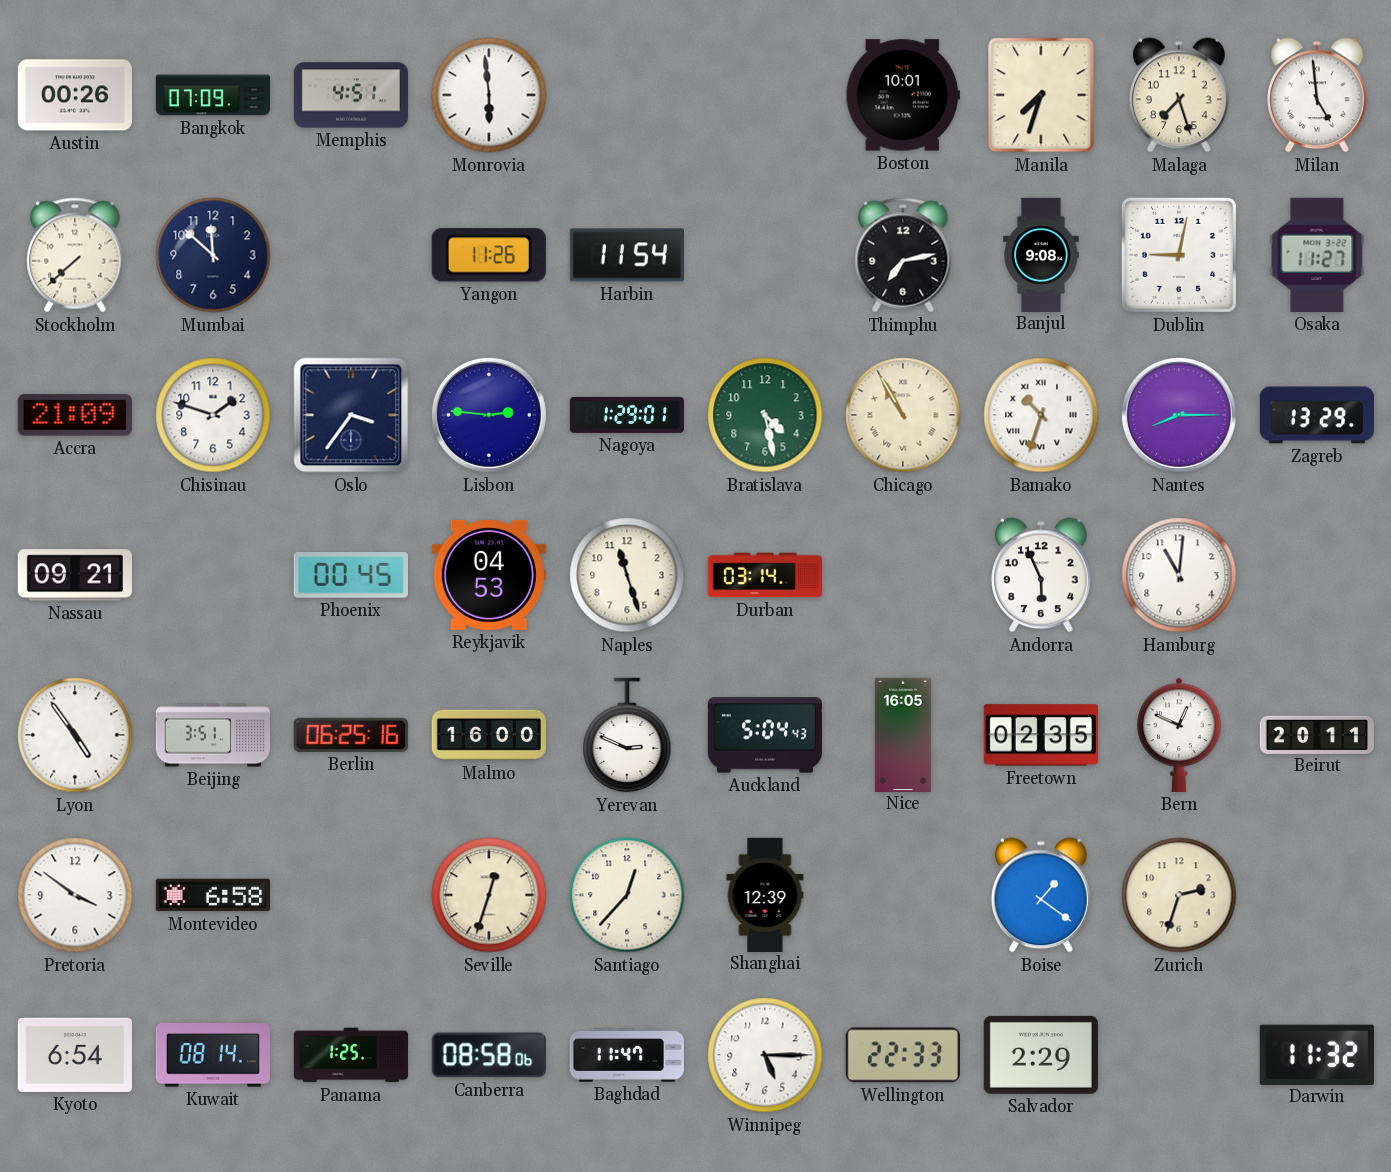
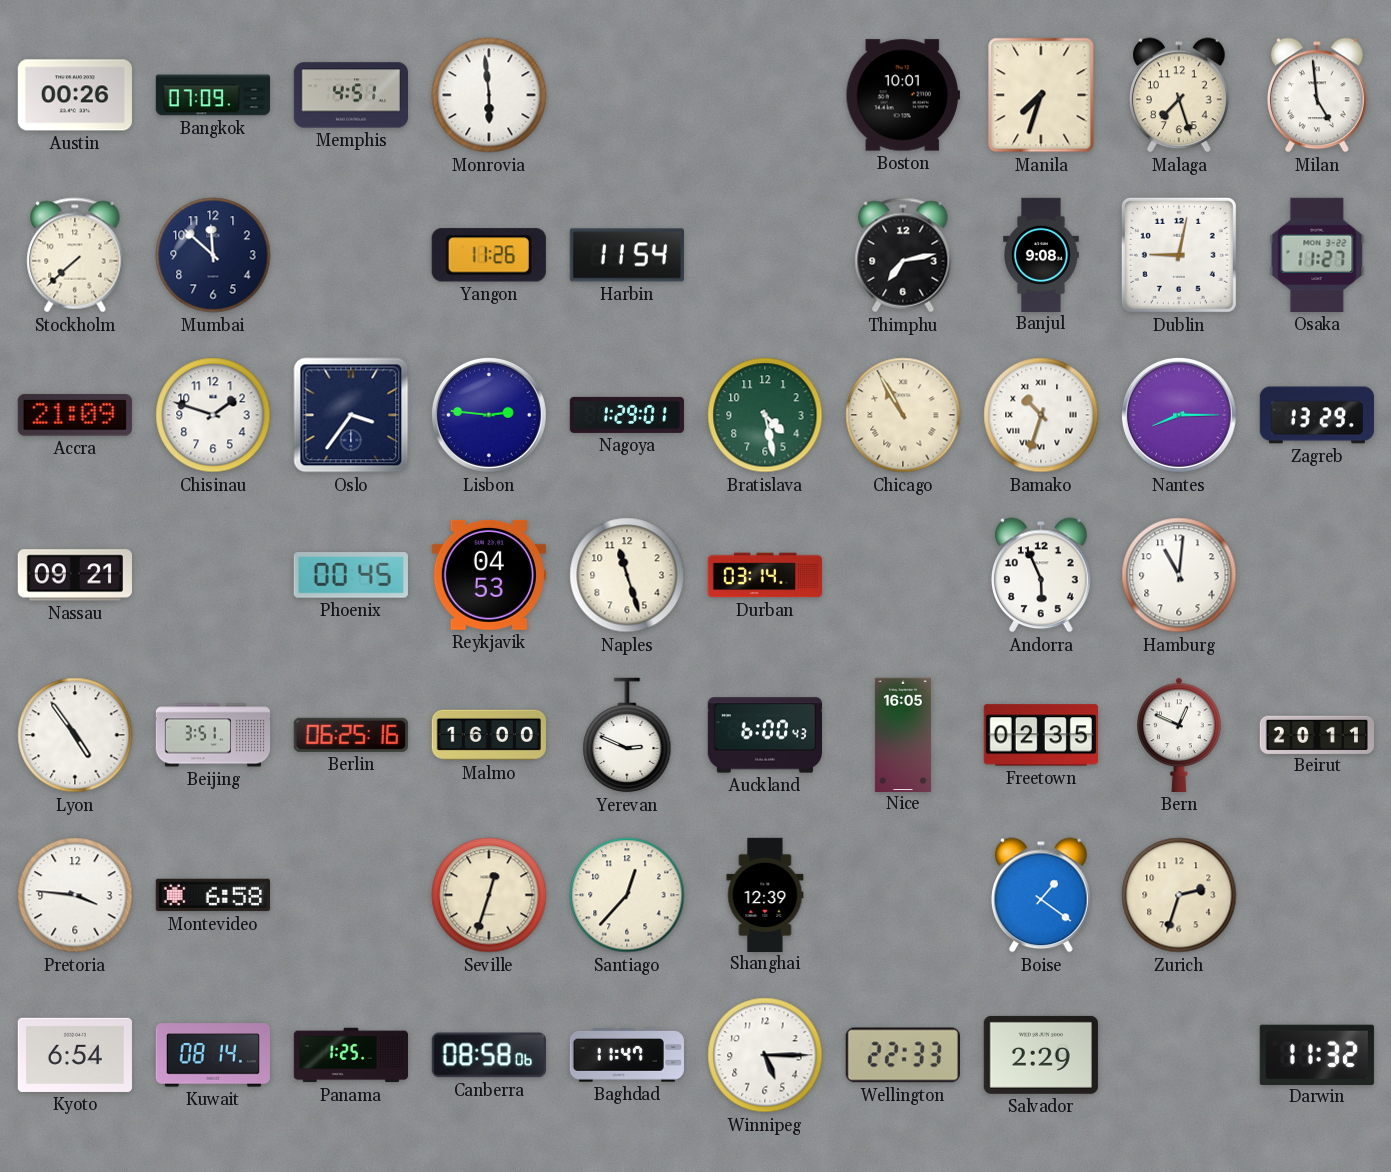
Auckland: 5:04 -> 6:00
Pretoria: 3:51 -> 3:46
